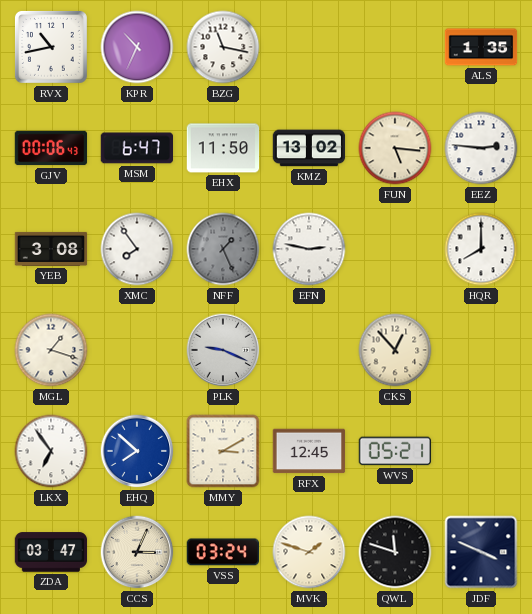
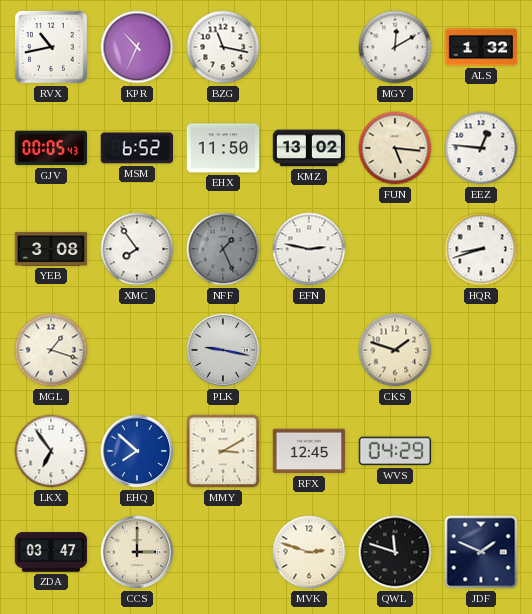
MGY: none -> 12:10
ALS: 1:35 -> 1:32
GJV: 00:06 -> 00:05
MSM: 6:47 -> 6:52
EEZ: 2:46 -> 12:46
HQR: 8:00 -> 8:42
PLK: 9:19 -> 9:17
CKS: 12:53 -> 1:48
WVS: 05:21 -> 04:29
CCS: 3:04 -> 3:00
VSS: 03:24 -> none
MVK: 1:48 -> 2:48
JDF: 3:49 -> 1:49
